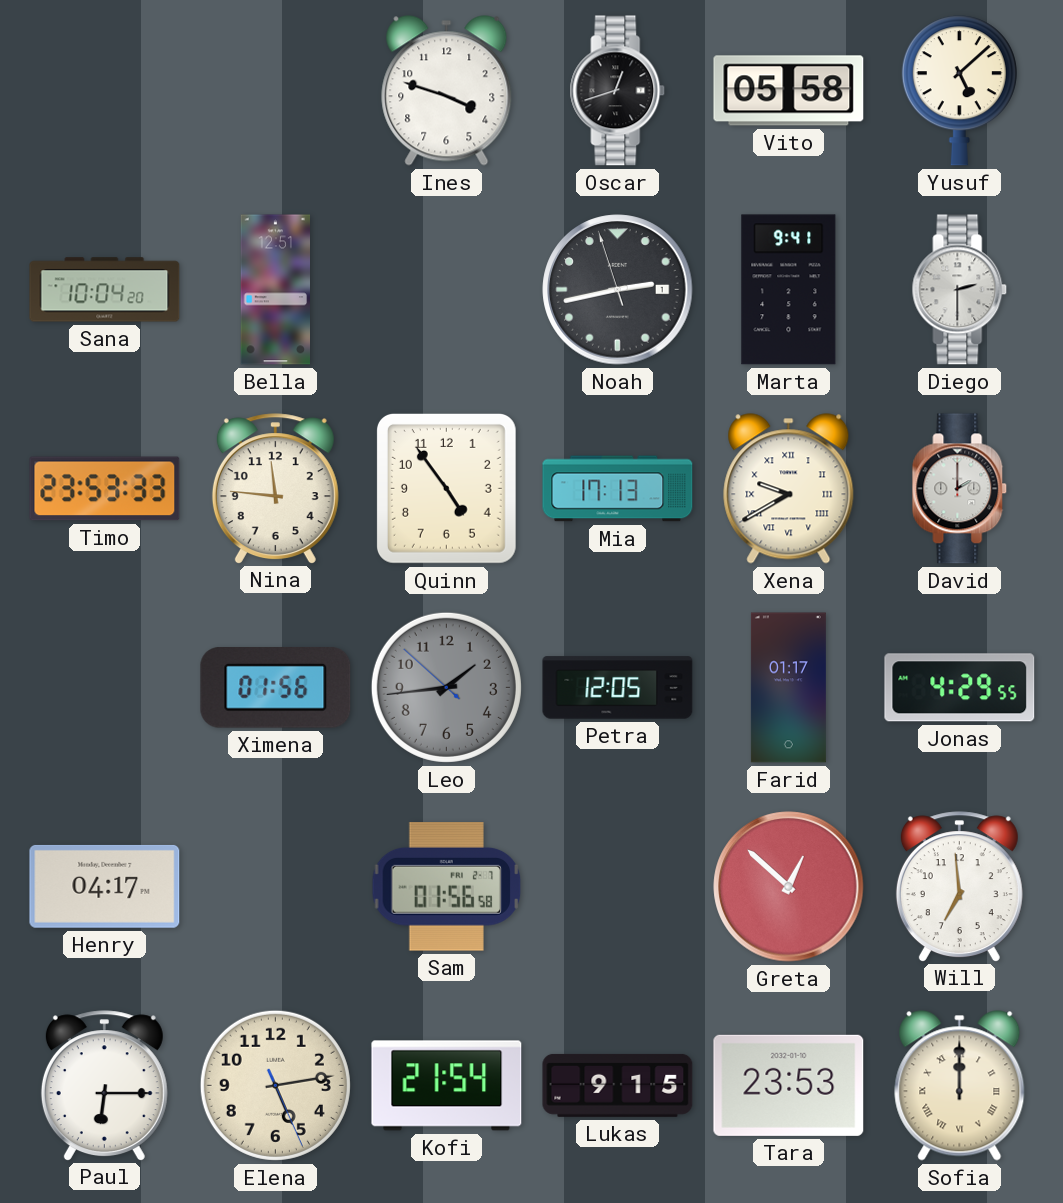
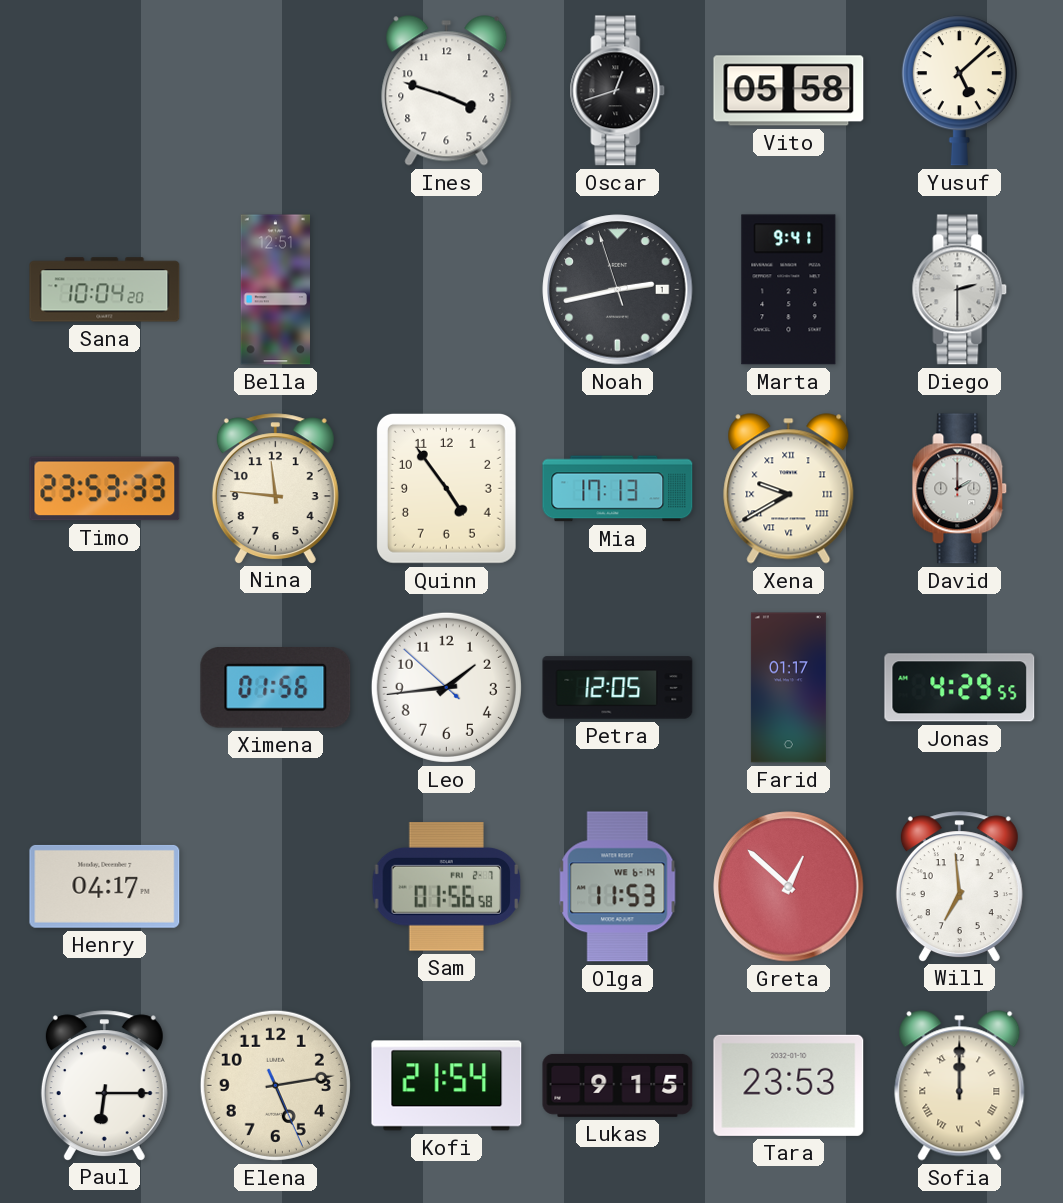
Leo dial: grey -> white
Olga: none -> 11:53
